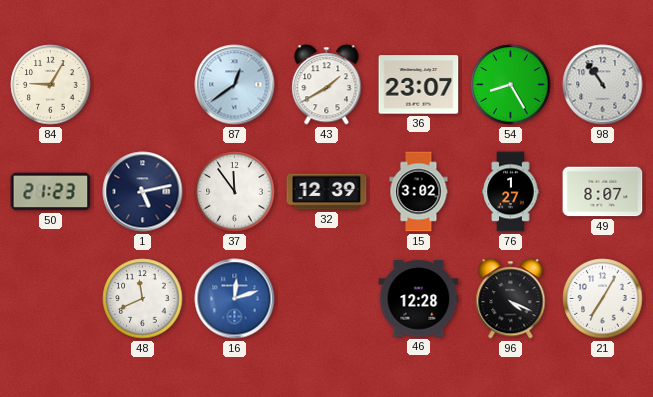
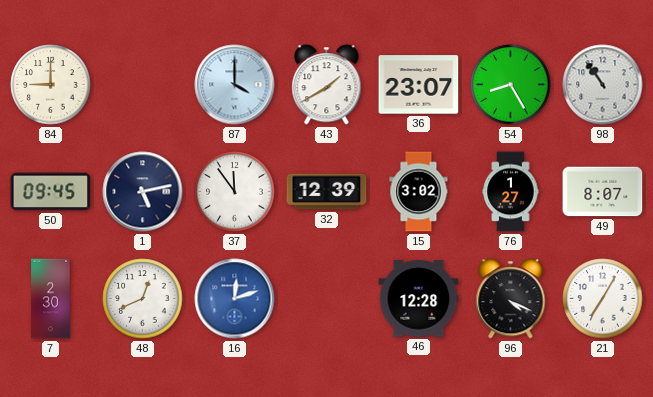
84: 9:05 -> 9:00
87: 12:39 -> 4:00
50: 21:23 -> 09:45
7: none -> 2:30
48: 11:41 -> 12:41
